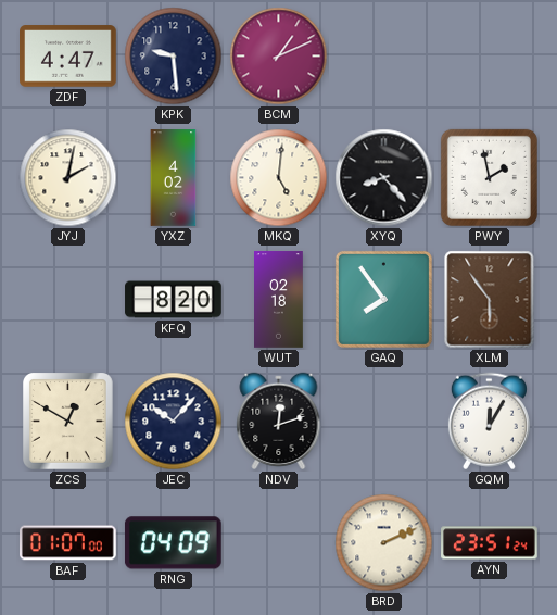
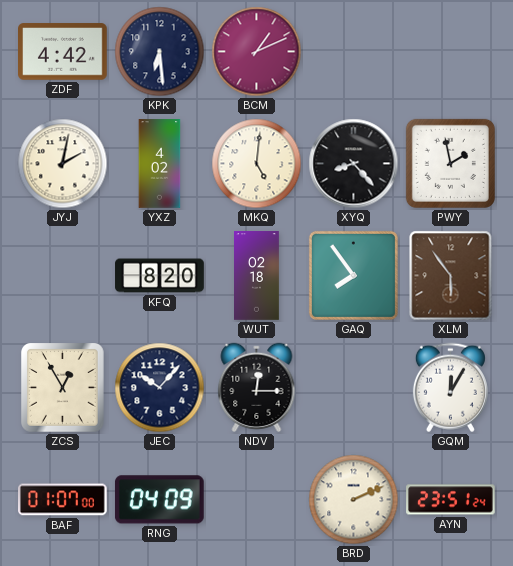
ZDF: 4:47 -> 4:42
KPK: 9:29 -> 6:29
ZCS: 12:50 -> 12:55
NDV: 12:12 -> 12:15
